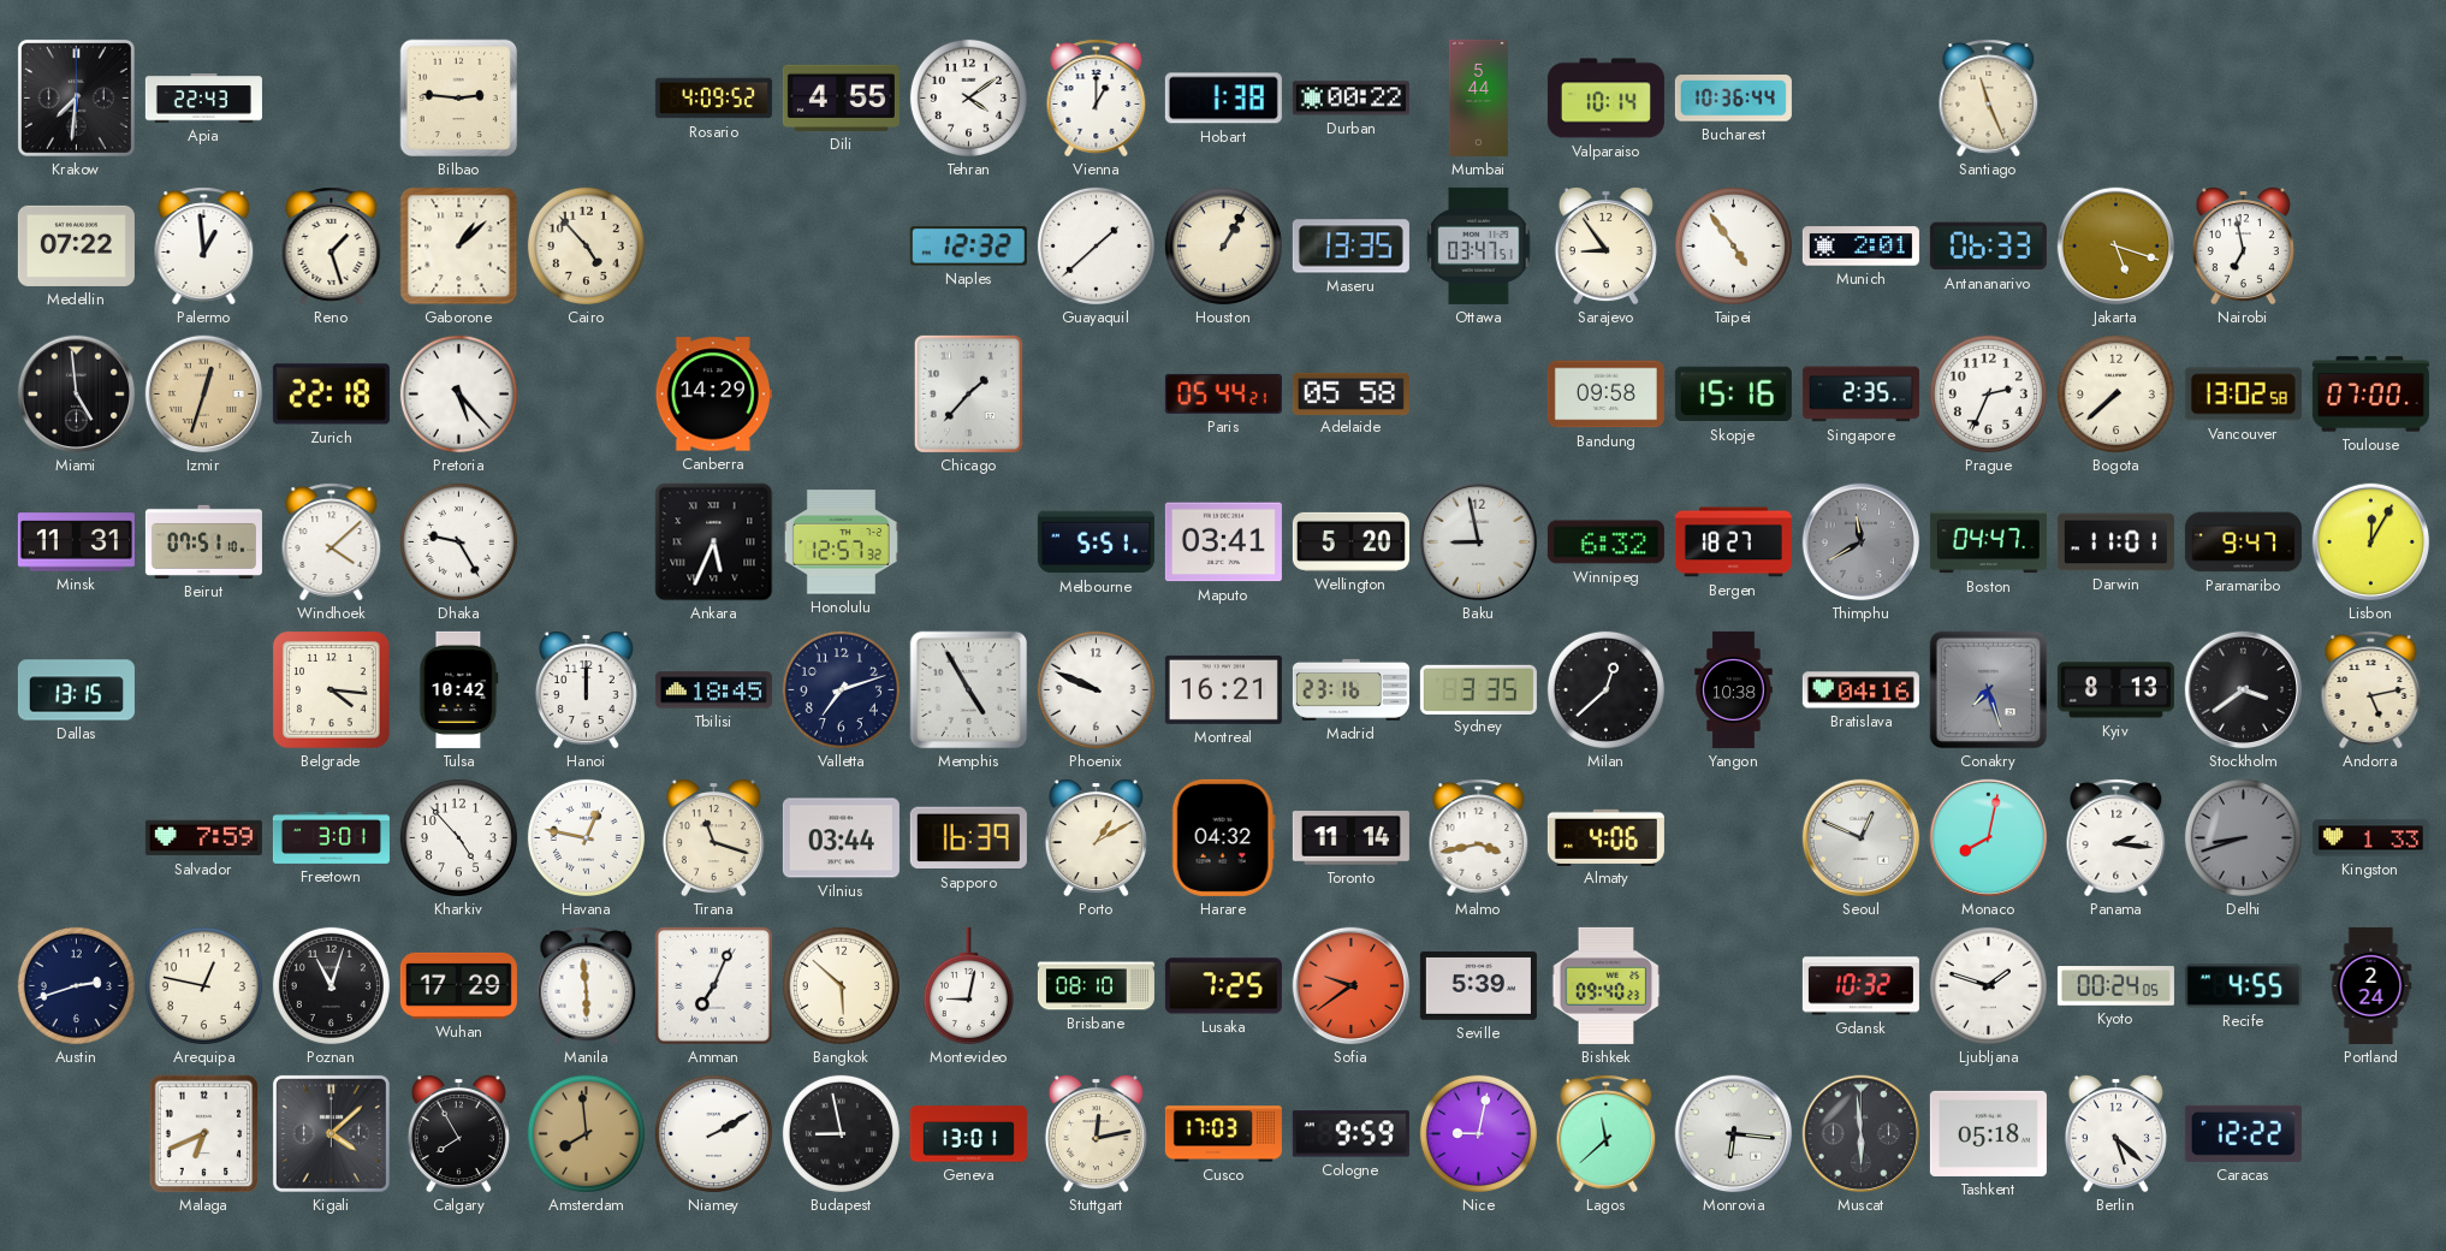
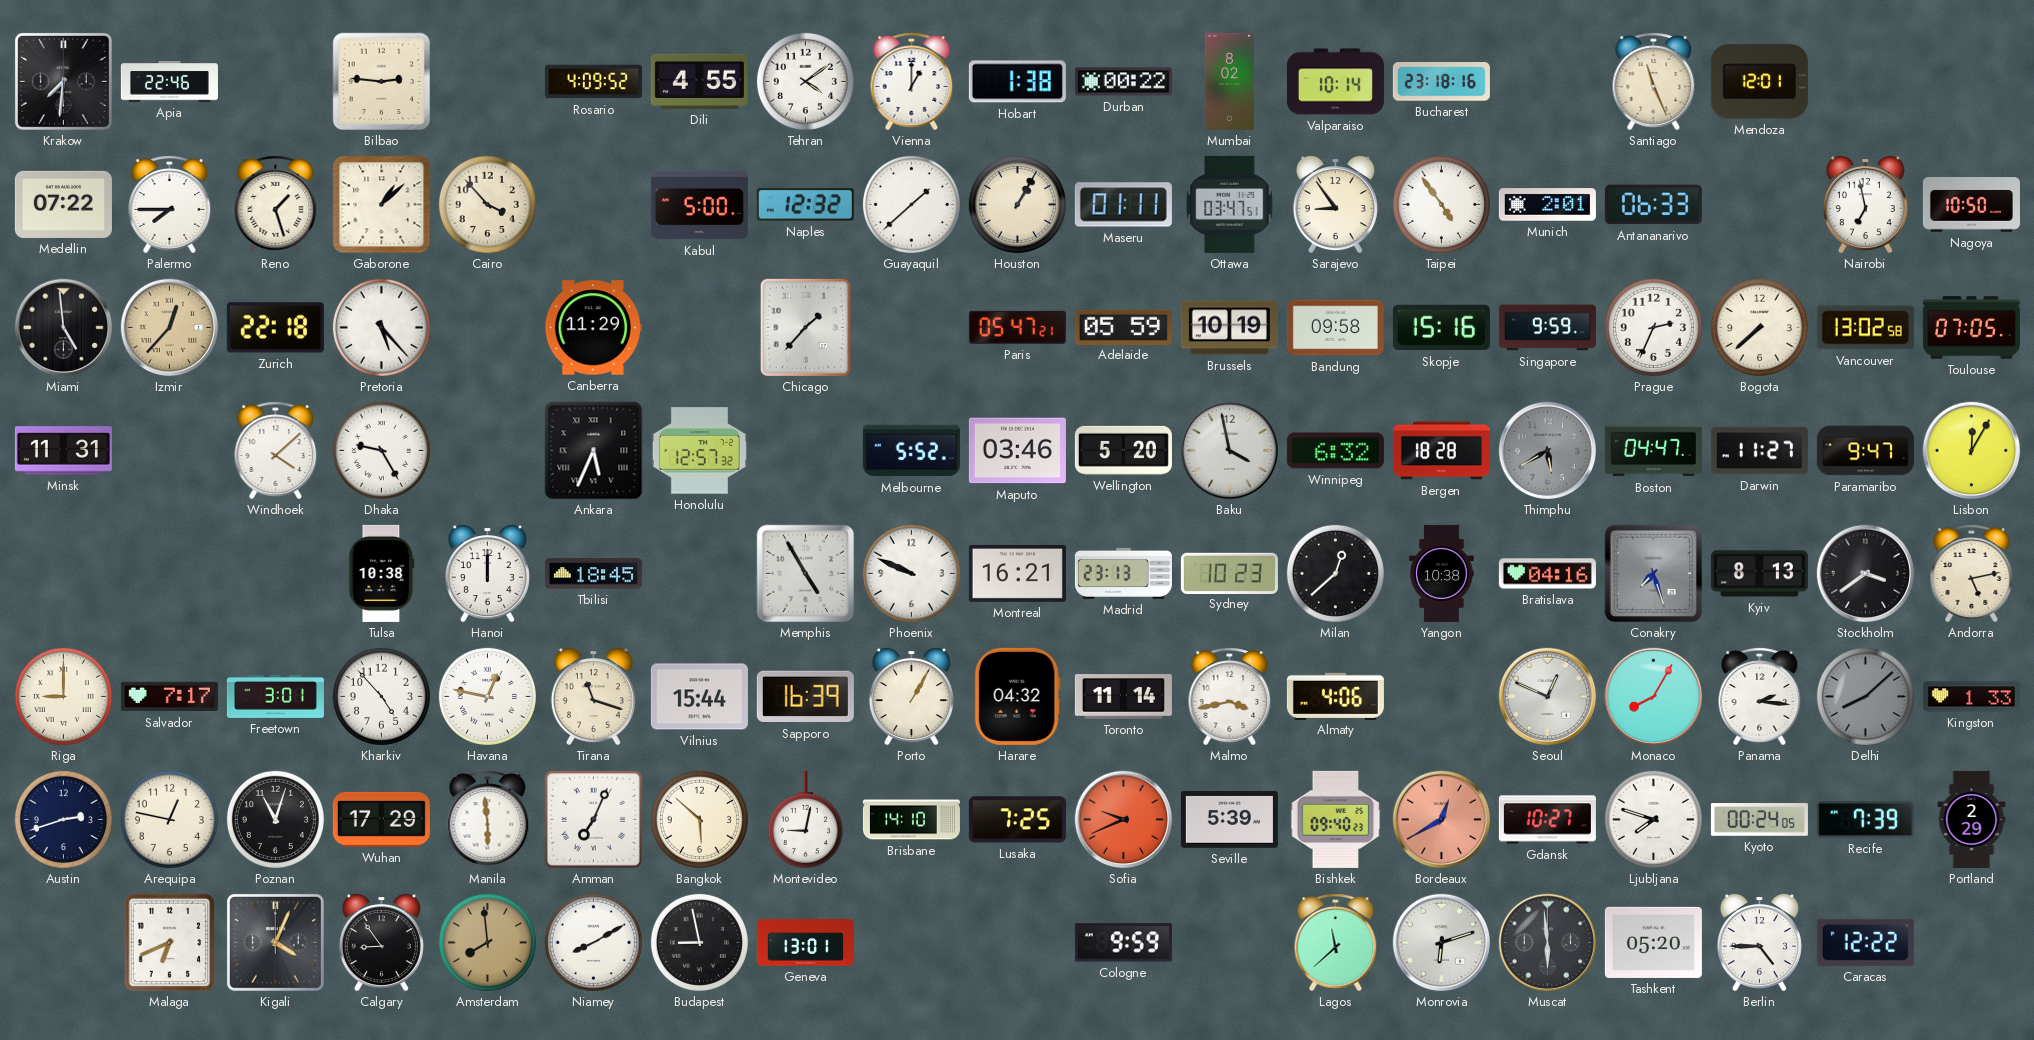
Apia: 22:43 -> 22:46
Mumbai: 5:44 -> 8:02
Bucharest: 10:36 -> 23:18
Mendoza: none -> 12:01
Palermo: 12:59 -> 7:45
Cairo: 4:53 -> 3:53
Kabul: none -> 5:00
Maseru: 13:35 -> 01:11
Jakarta: 5:18 -> none
Nagoya: none -> 10:50
Izmir: 12:33 -> 12:37
Canberra: 14:29 -> 11:29
Paris: 05:44 -> 05:47
Adelaide: 05:58 -> 05:59
Brussels: none -> 10:19
Singapore: 2:35 -> 9:59
Toulouse: 07:00 -> 07:05
Beirut: 07:51 -> none
Melbourne: 5:51 -> 5:52
Maputo: 03:41 -> 03:46
Baku: 8:58 -> 3:58
Bergen: 18:27 -> 18:28
Thimphu: 11:40 -> 5:40
Darwin: 11:01 -> 11:27
Dallas: 13:15 -> none
Belgrade: 4:16 -> none
Tulsa: 10:42 -> 10:38
Valletta: 7:12 -> none
Madrid: 23:16 -> 23:13
Sydney: 3:35 -> 10:23
Riga: none -> 9:00
Salvador: 7:59 -> 7:17
Vilnius: 03:44 -> 15:44
Porto: 1:10 -> 1:05
Monaco: 8:02 -> 8:05
Delhi: 8:42 -> 8:08
Brisbane: 08:10 -> 14:10
Sofia: 9:39 -> 9:41
Bordeaux: none -> 12:40
Gdansk: 10:32 -> 10:27
Ljubljana: 1:48 -> 7:48
Recife: 4:55 -> 7:39
Portland: 2:24 -> 2:29
Kigali: 4:08 -> 4:04
Calgary: 7:55 -> 8:54
Niamey: 2:10 -> 8:10
Stuttgart: 12:13 -> none
Cusco: 17:03 -> none
Nice: 9:02 -> none
Monrovia: 6:16 -> 6:12
Tashkent: 05:18 -> 05:20
Berlin: 5:22 -> 4:45
